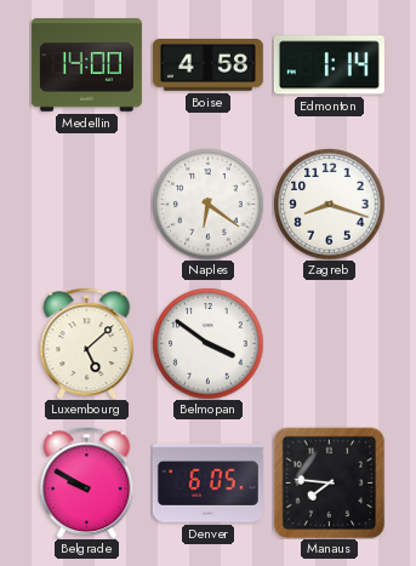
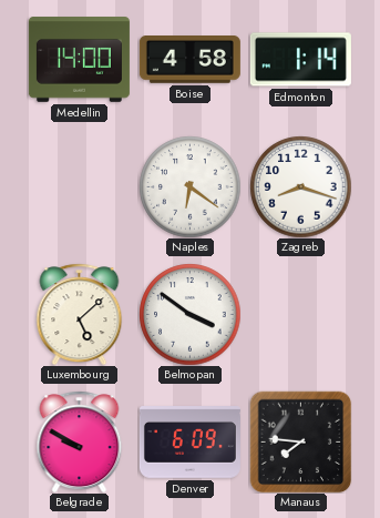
Denver: 6:05 -> 6:09
